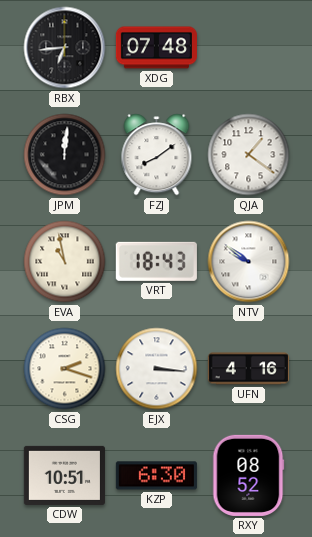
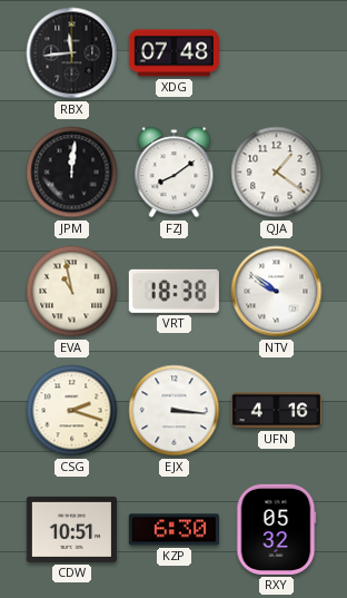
RBX: 6:44 -> 11:44
VRT: 18:43 -> 18:38
RXY: 08:52 -> 05:32
